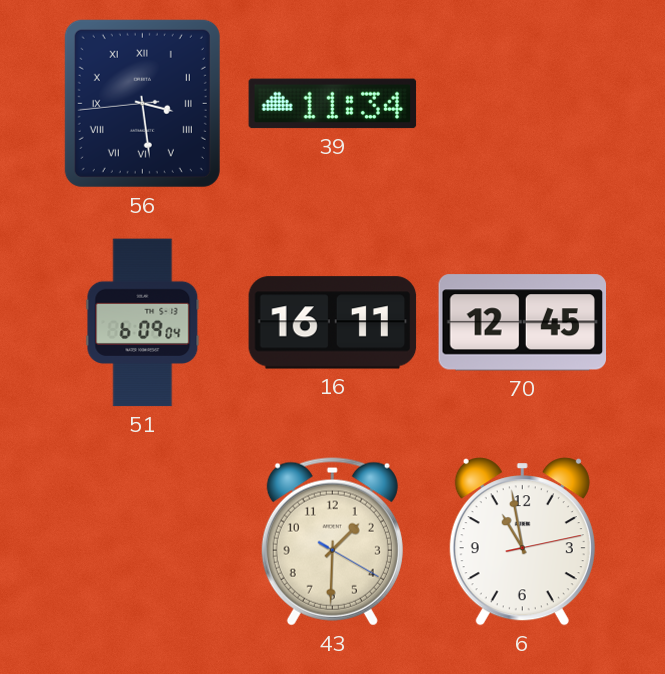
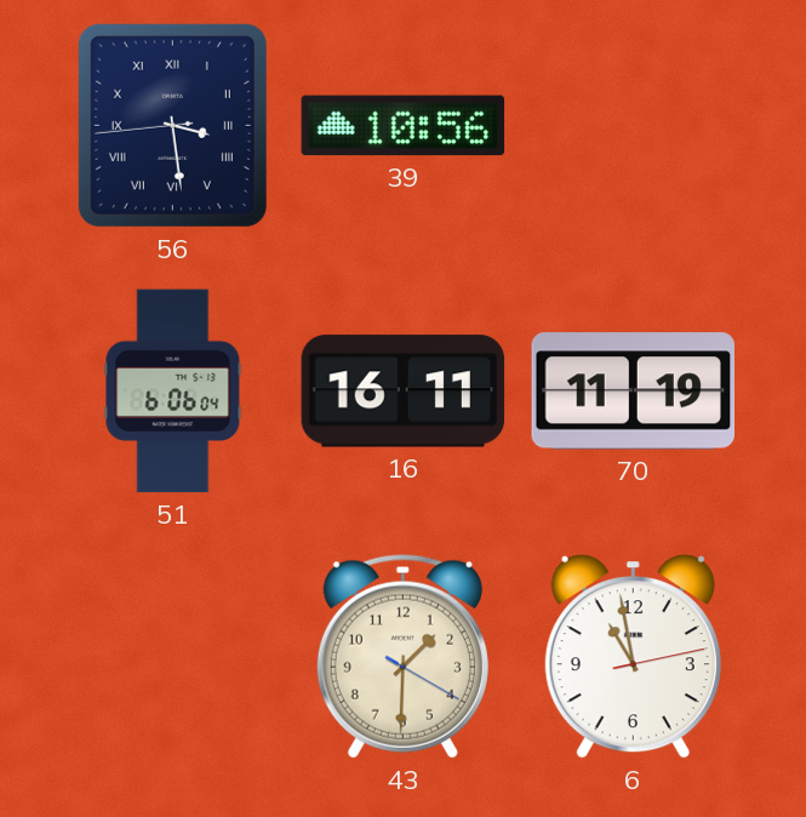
39: 11:34 -> 10:56
51: 6:09 -> 6:06
70: 12:45 -> 11:19
